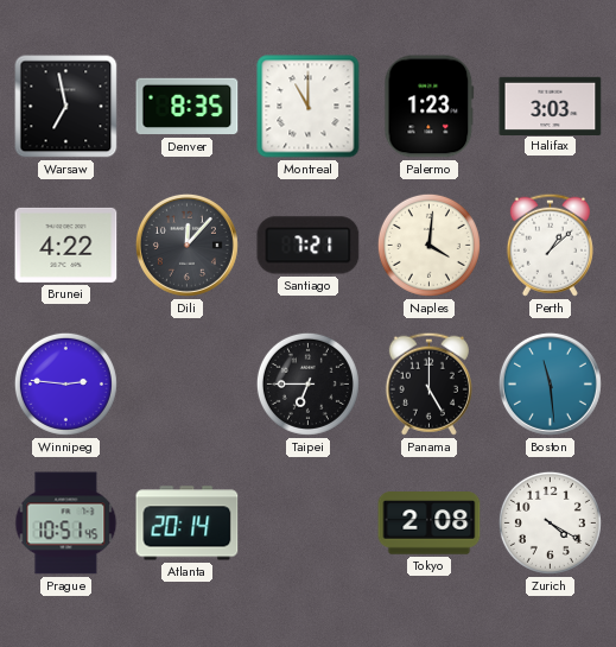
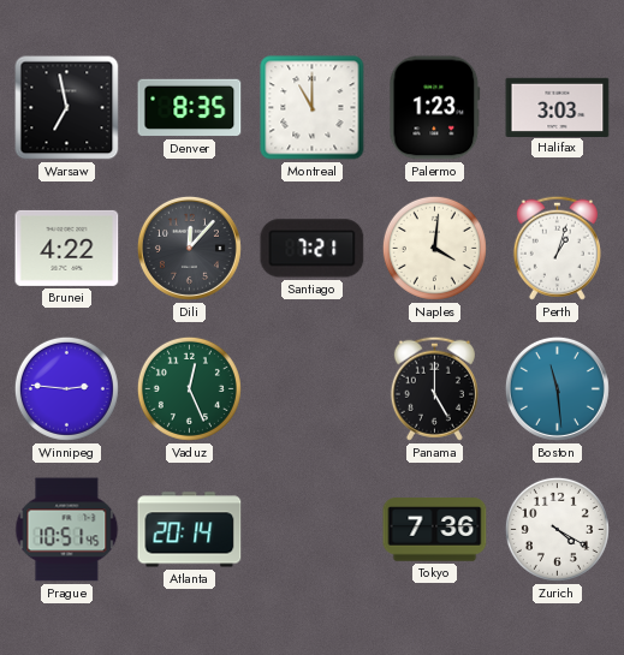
Perth: 1:08 -> 1:03
Vaduz: none -> 12:26
Taipei: 6:45 -> none
Tokyo: 2:08 -> 7:36
